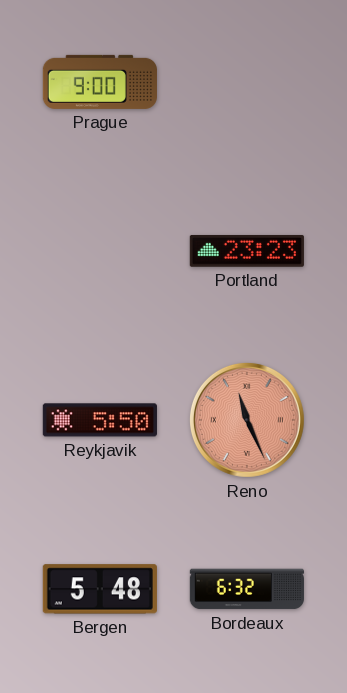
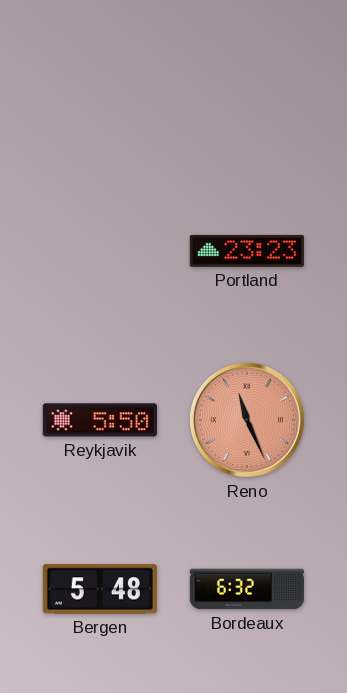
Prague: 9:00 -> none
